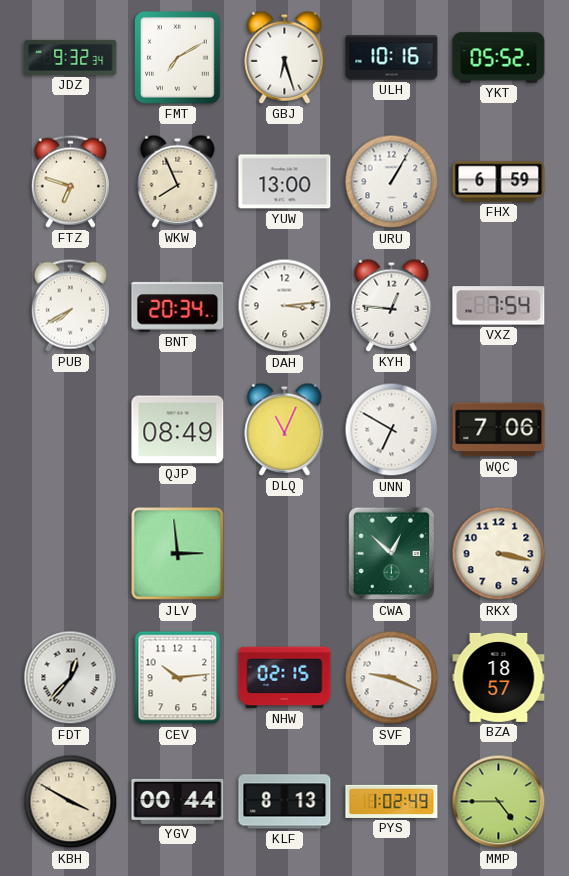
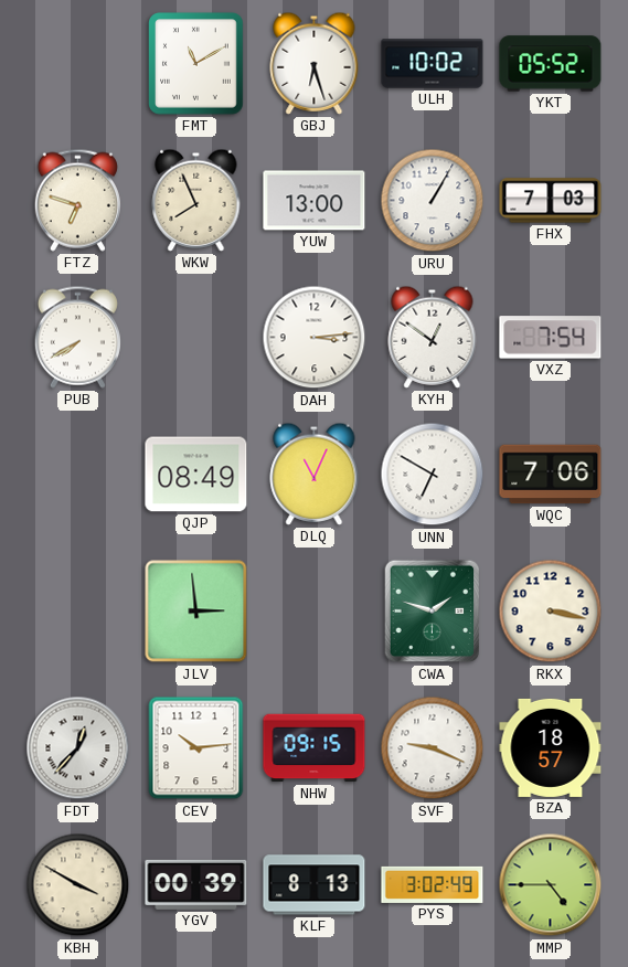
JDZ: 9:32 -> none
FMT: 7:10 -> 11:10
ULH: 10:16 -> 10:02
FHX: 6:59 -> 7:03
BNT: 20:34 -> none
KYH: 12:46 -> 12:51
CWA: 12:52 -> 1:48
NHW: 02:15 -> 09:15
YGV: 00:44 -> 00:39
PYS: 1:02 -> 3:02
